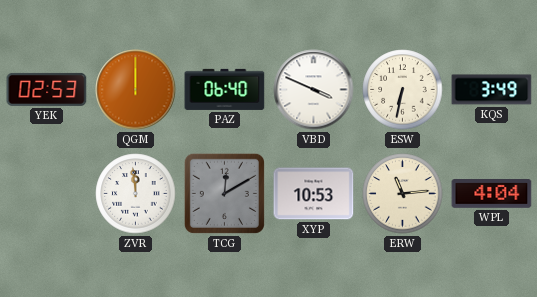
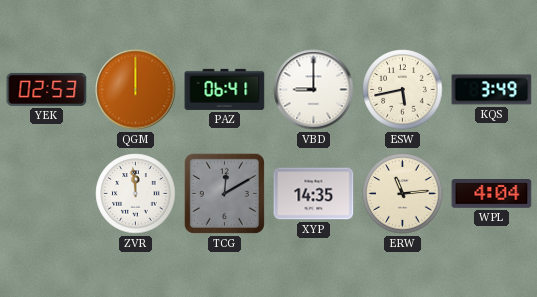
PAZ: 06:40 -> 06:41
VBD: 3:49 -> 9:00
ESW: 6:32 -> 5:43
XYP: 10:53 -> 14:35
